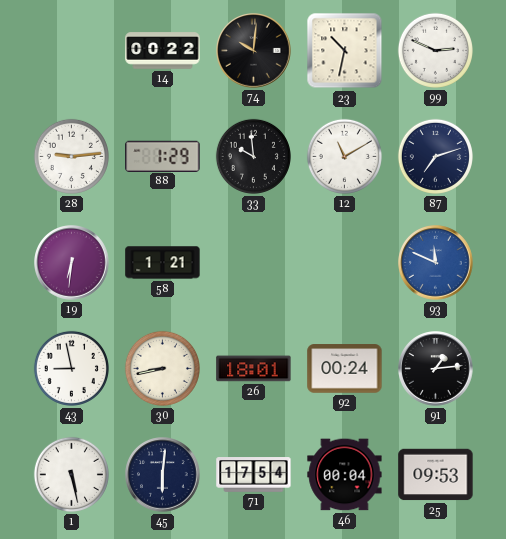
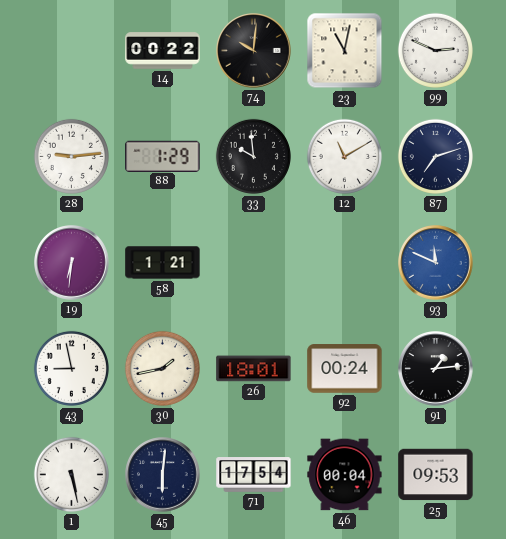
23: 10:32 -> 11:02
30: 8:43 -> 1:43
